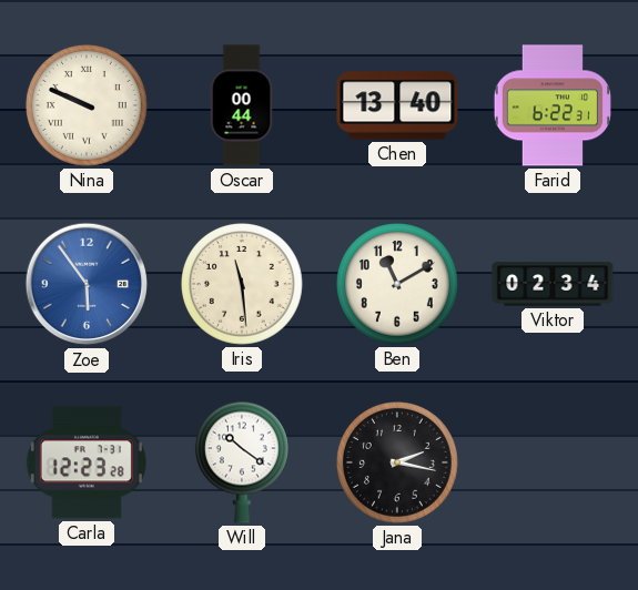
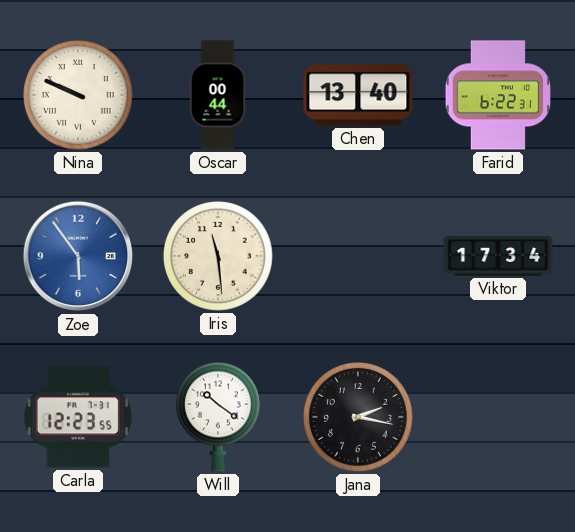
Ben: 11:10 -> none
Viktor: 02:34 -> 17:34
Carla: 12:23:28 -> 12:23:55
